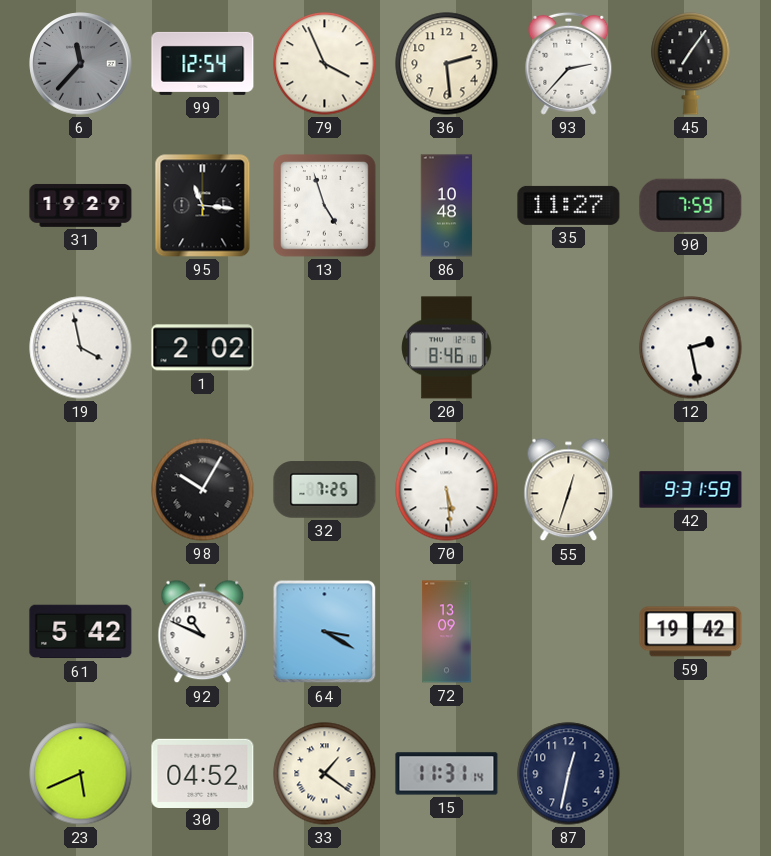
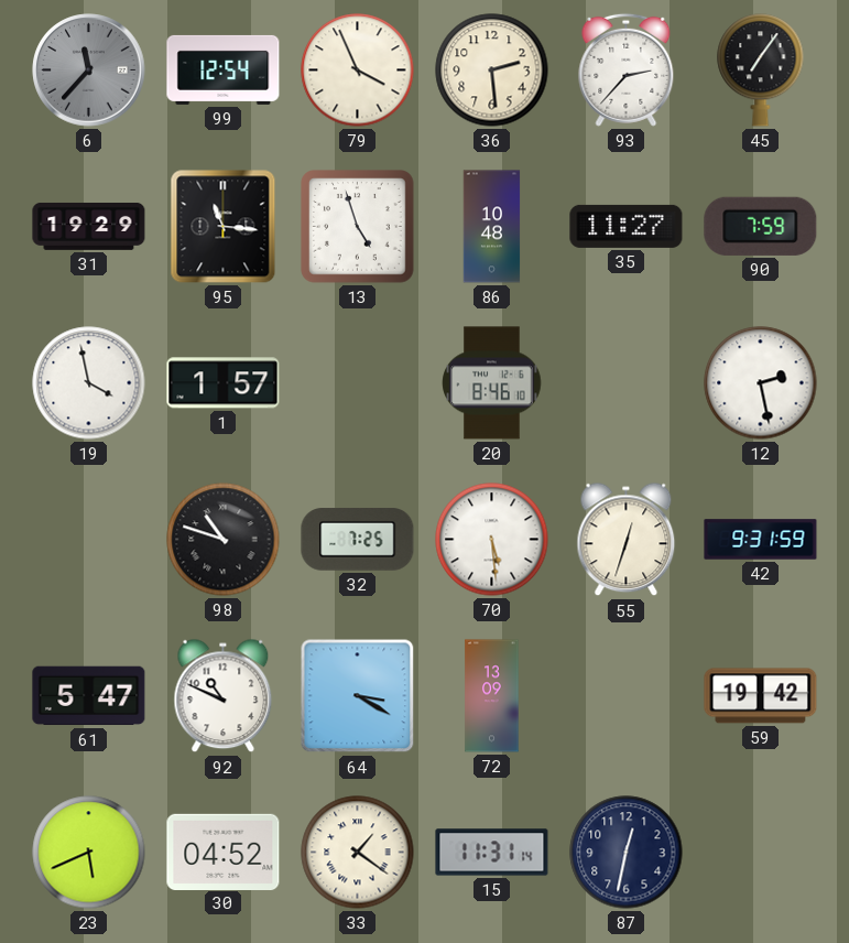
1: 2:02 -> 1:57
98: 10:05 -> 10:48
61: 5:42 -> 5:47
